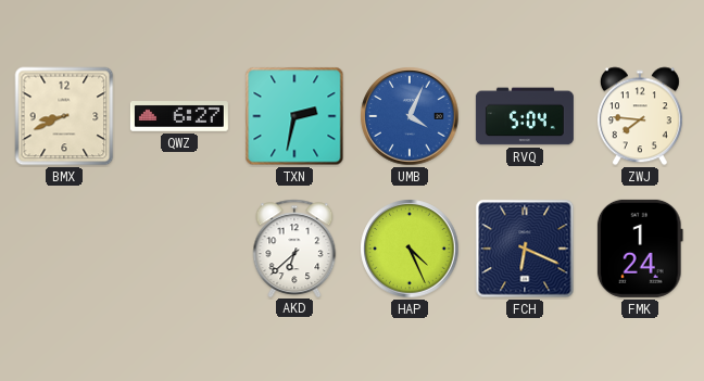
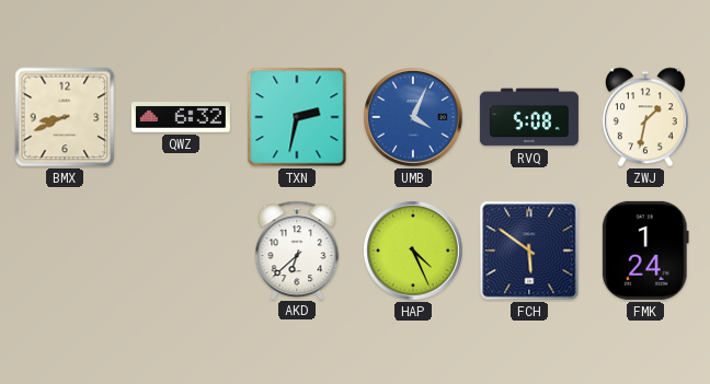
QWZ: 6:27 -> 6:32
RVQ: 5:04 -> 5:08
ZWJ: 7:46 -> 1:32
FCH: 6:19 -> 5:51
